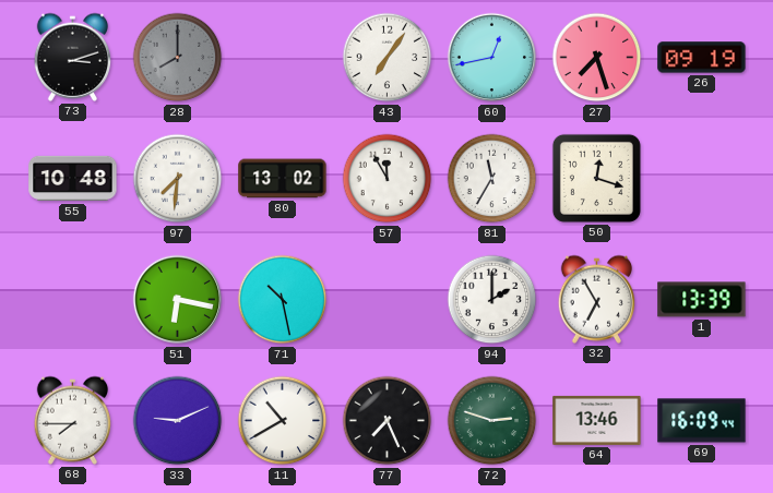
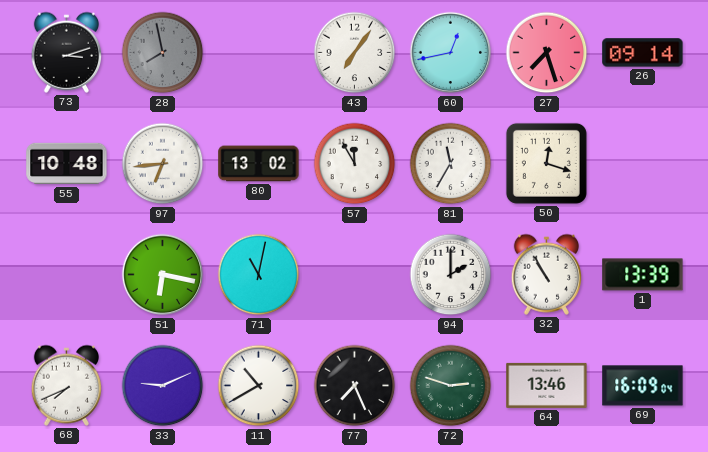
28: 8:00 -> 7:58
26: 09:19 -> 09:14
97: 7:31 -> 6:44
71: 10:28 -> 11:02
32: 6:55 -> 10:55
68: 7:45 -> 7:41
69: 16:09:44 -> 16:09:04
